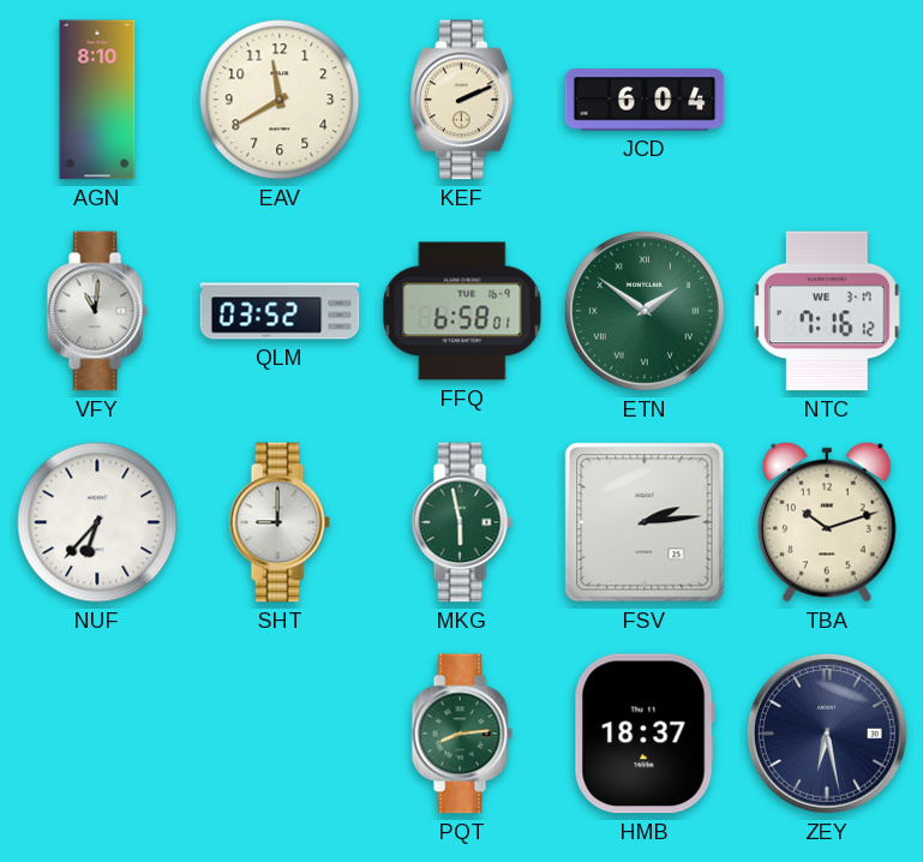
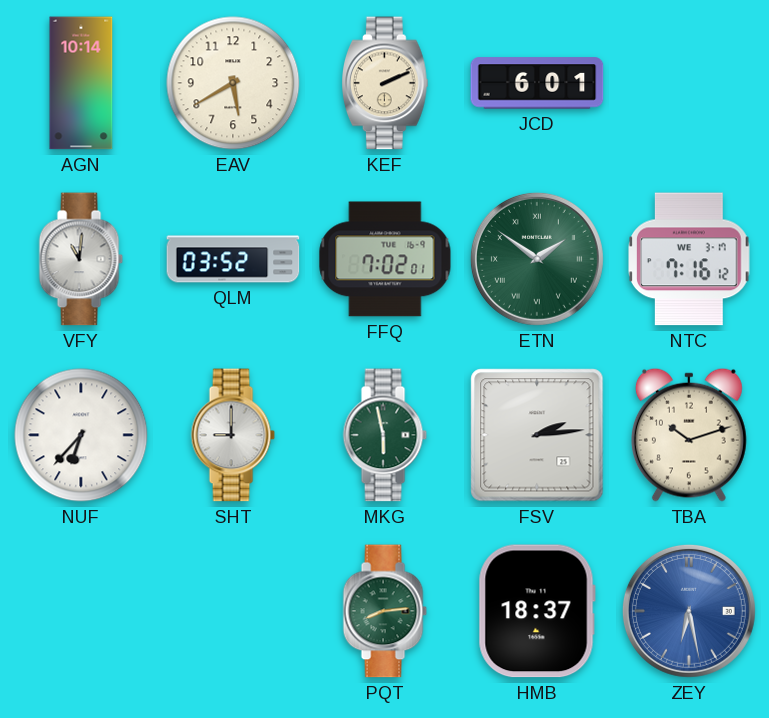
AGN: 8:10 -> 10:14
EAV: 11:40 -> 5:40
JCD: 6:04 -> 6:01
FFQ: 6:58 -> 7:02
ZEY dial: navy -> blue
